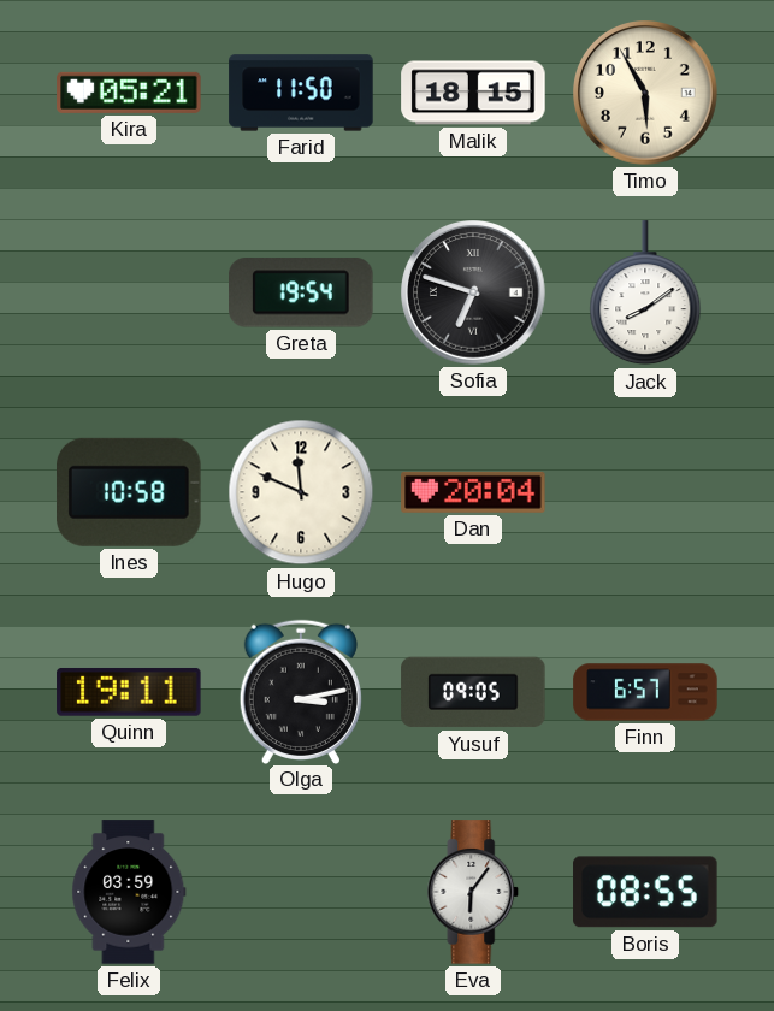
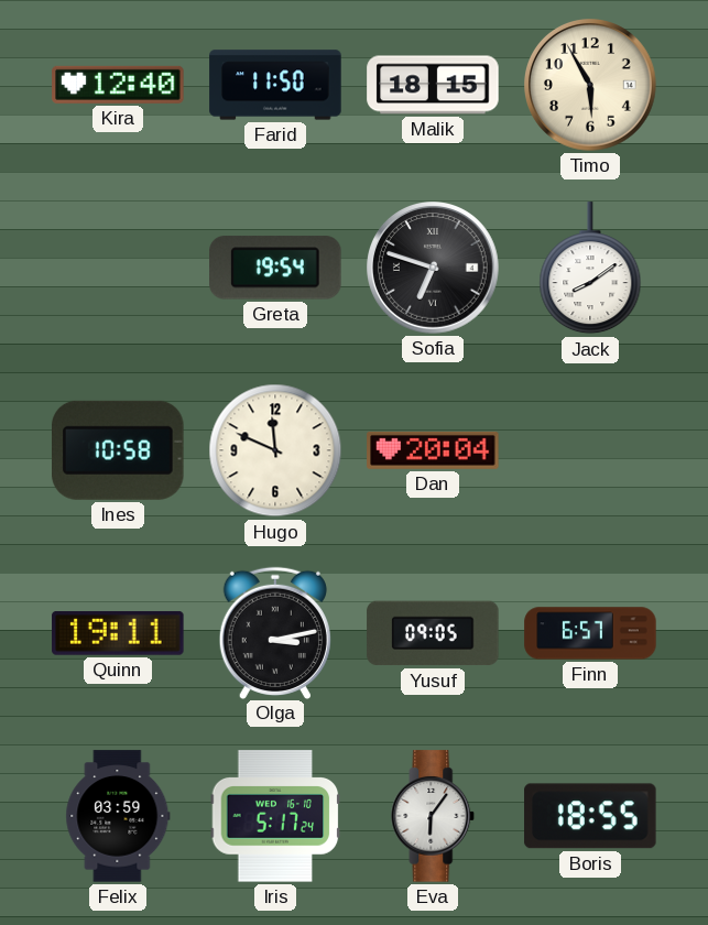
Kira: 05:21 -> 12:40
Iris: none -> 5:17
Boris: 08:55 -> 18:55
